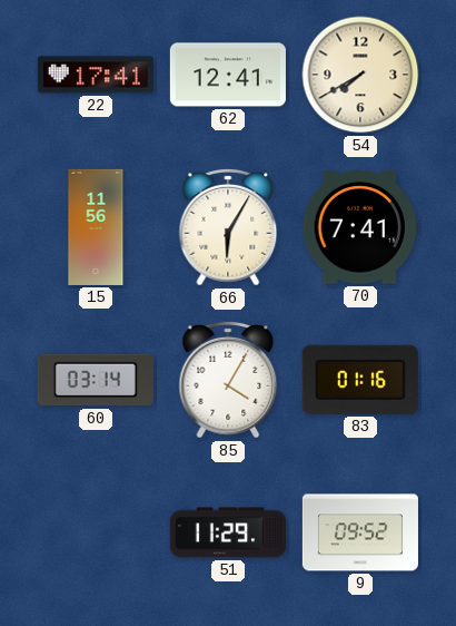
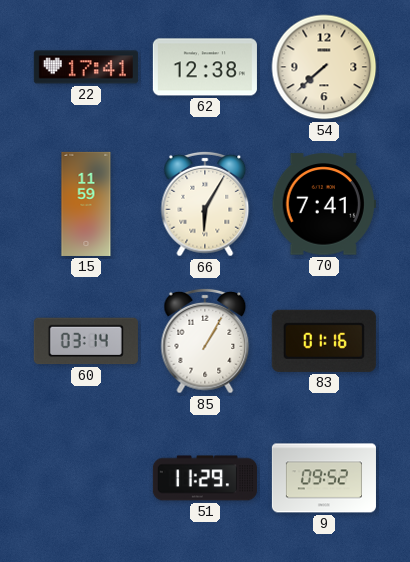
62: 12:41 -> 12:38
54: 7:40 -> 7:38
15: 11:56 -> 11:59
85: 4:05 -> 1:05
